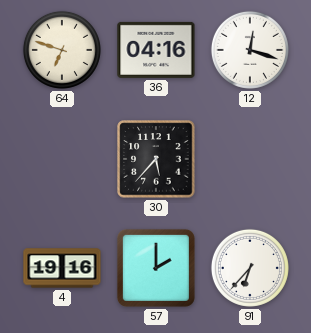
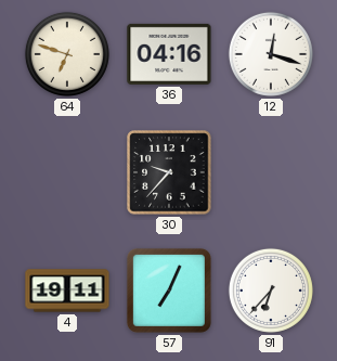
30: 5:37 -> 9:37
4: 19:16 -> 19:11
57: 2:00 -> 7:04
